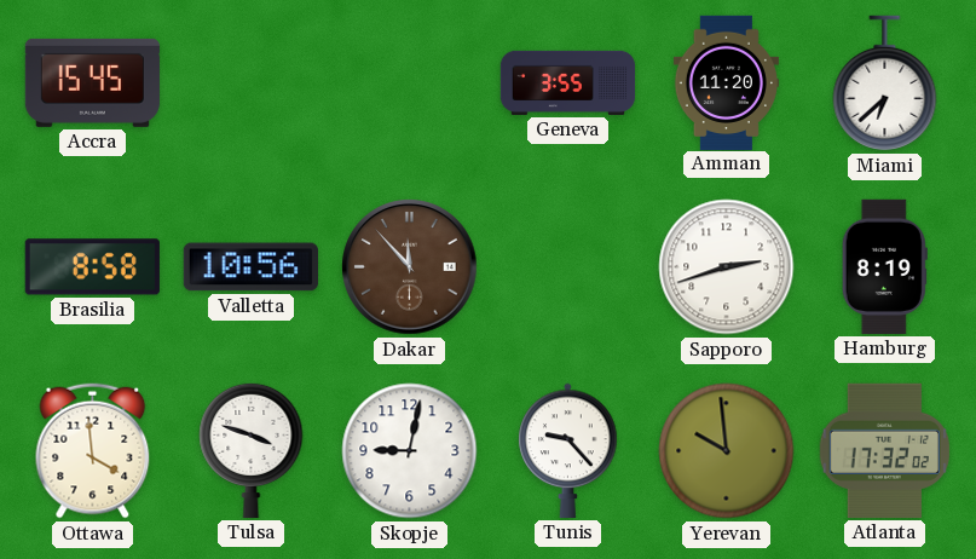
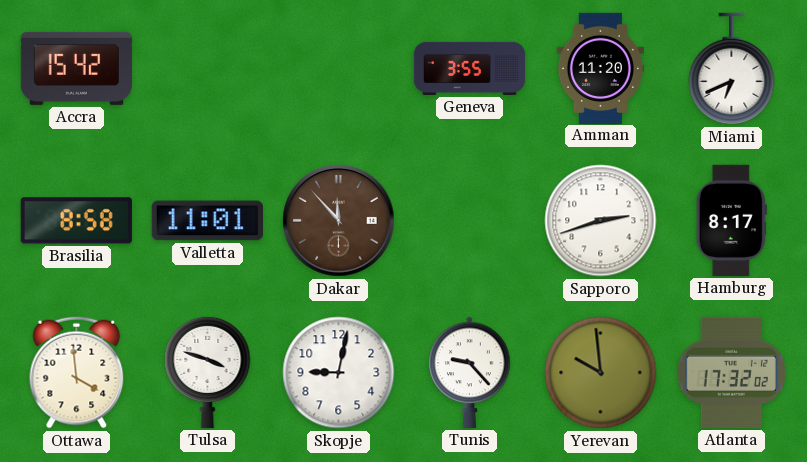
Accra: 15:45 -> 15:42
Miami: 6:38 -> 6:41
Valletta: 10:56 -> 11:01
Hamburg: 8:19 -> 8:17
